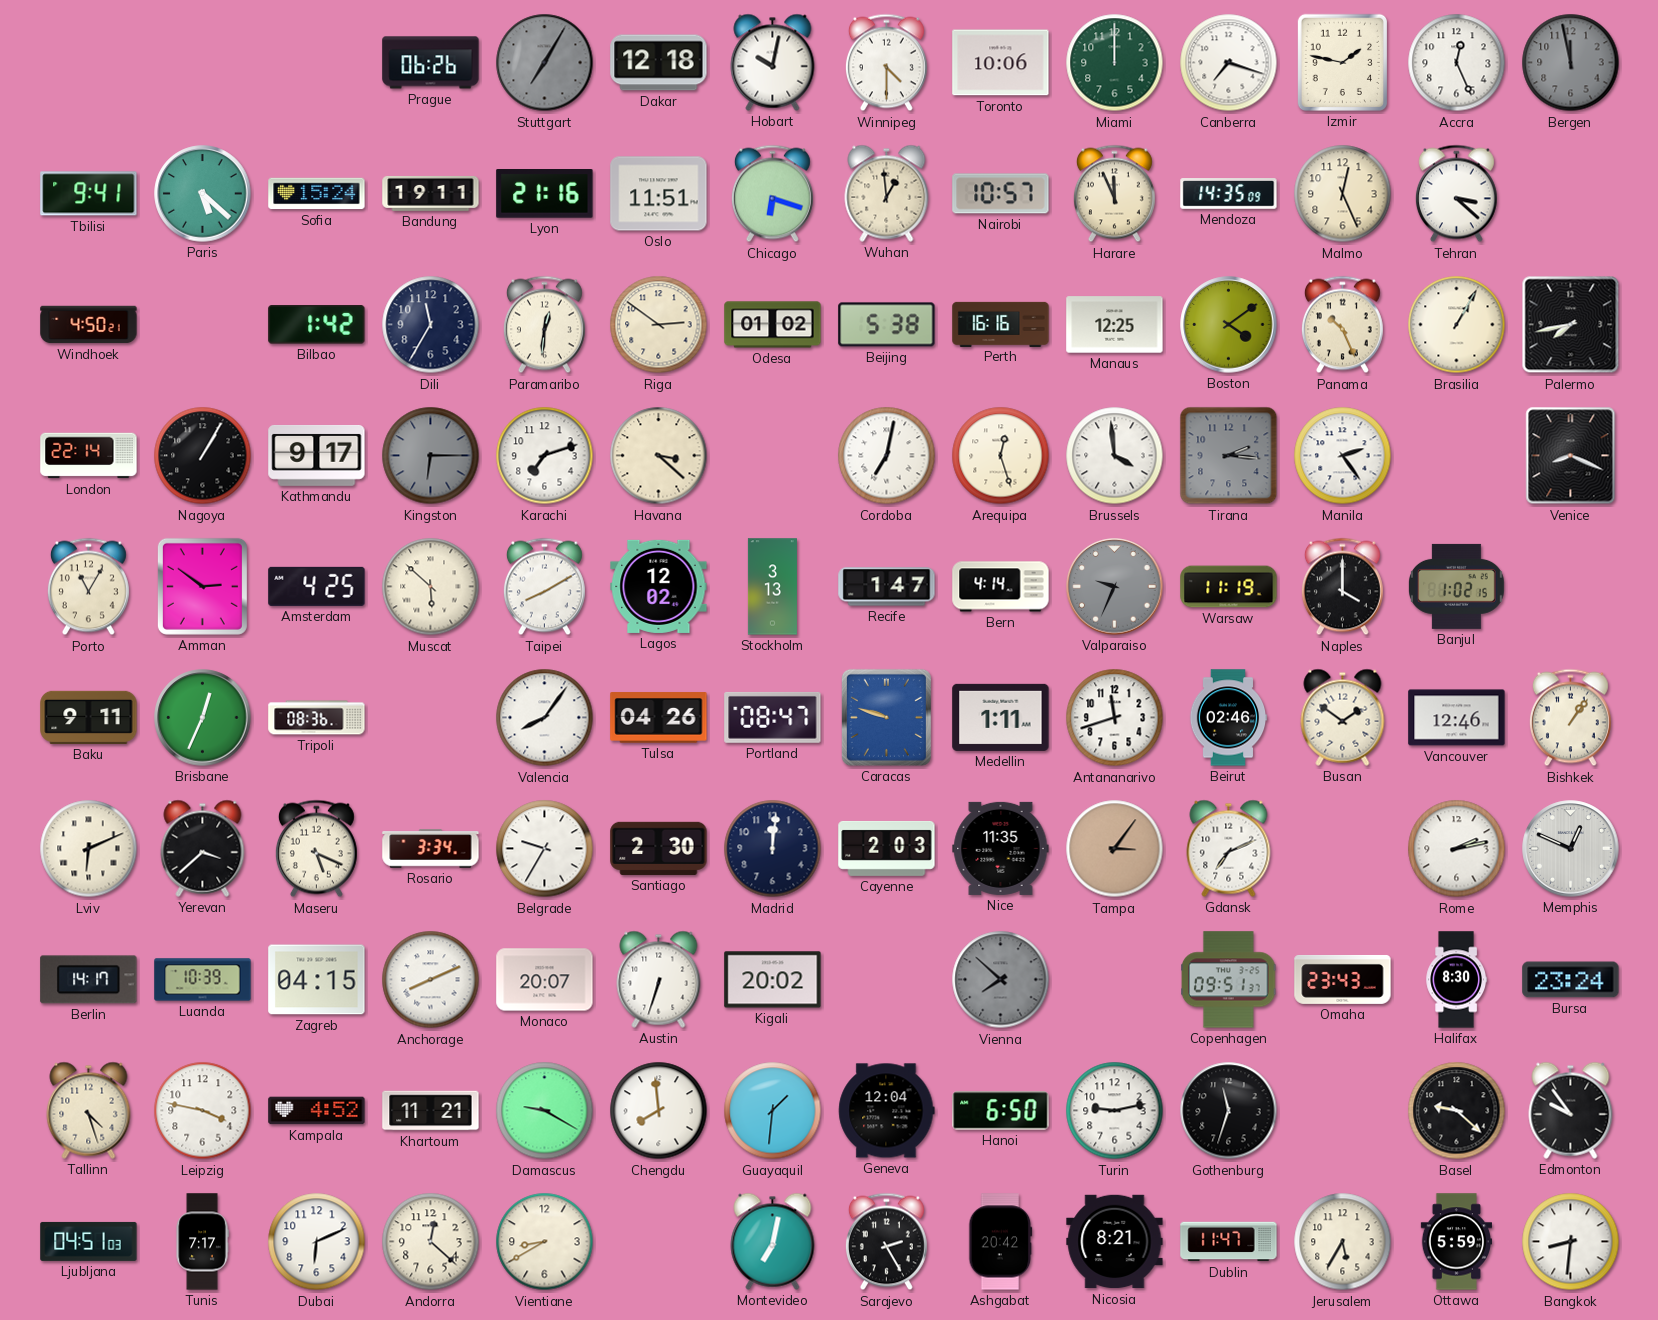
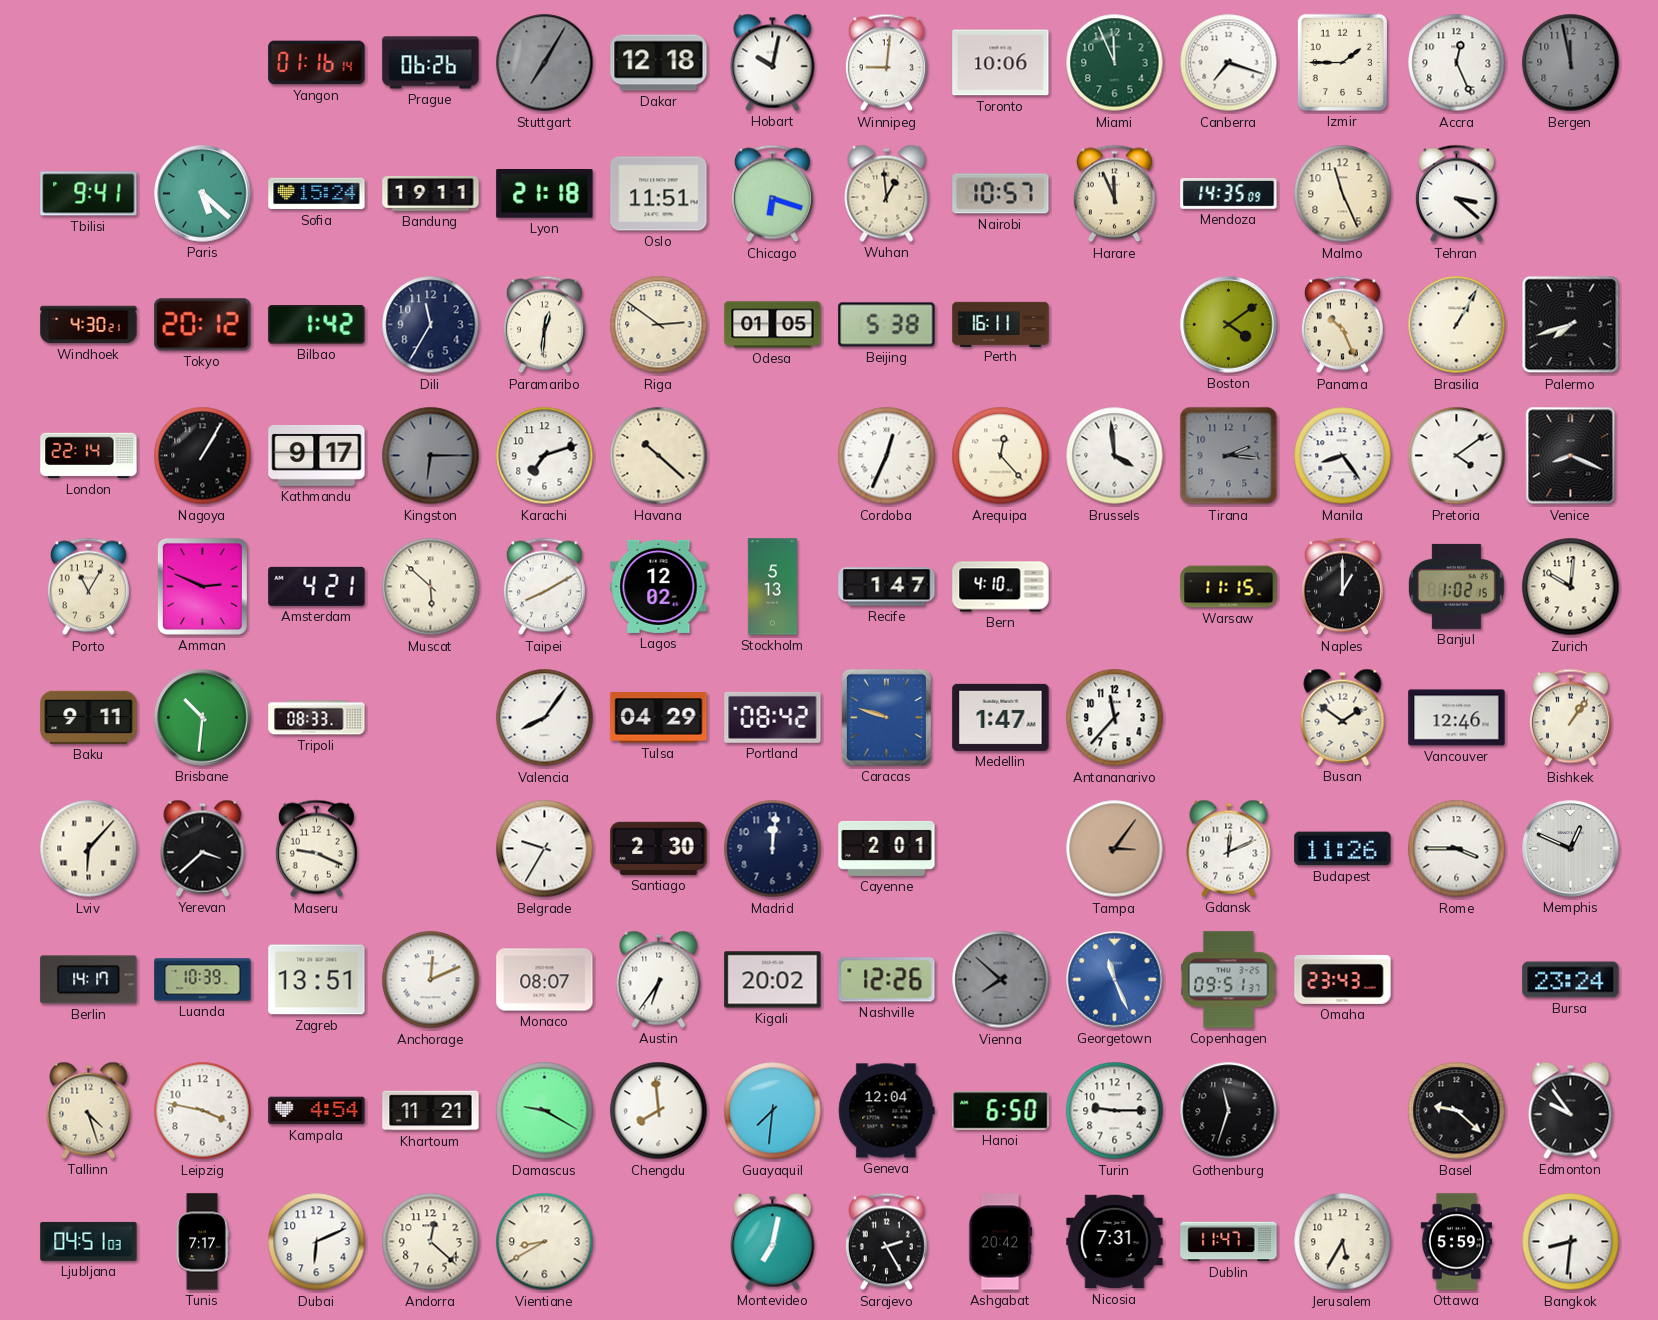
Yangon: none -> 01:16
Winnipeg: 4:30 -> 9:01
Miami: 12:00 -> 11:56
Izmir: 1:47 -> 1:45
Lyon: 21:16 -> 21:18
Malmo: 12:26 -> 11:26
Windhoek: 4:50 -> 4:30
Tokyo: none -> 20:12
Odesa: 01:02 -> 01:05
Perth: 16:16 -> 16:11
Manaus: 12:25 -> none
Palermo: 7:43 -> 7:42
Havana: 3:22 -> 10:22
Cordoba: 7:02 -> 12:34
Arequipa: 12:27 -> 12:23
Manila: 2:24 -> 8:24
Pretoria: none -> 4:09
Amman: 2:51 -> 2:49
Amsterdam: 4:25 -> 4:21
Stockholm: 3:13 -> 5:13
Bern: 4:14 -> 4:10
Valparaiso: 9:34 -> none
Warsaw: 11:19 -> 11:15
Naples: 4:00 -> 1:00
Zurich: none -> 10:01
Brisbane: 12:34 -> 10:31
Tripoli: 08:36 -> 08:33
Tulsa: 04:26 -> 04:29
Portland: 08:47 -> 08:42
Medellin: 1:11 -> 1:47
Antananarivo: 11:42 -> 11:37
Beirut: 02:46 -> none
Lviv: 6:11 -> 6:07
Maseru: 5:19 -> 9:19
Rosario: 3:34 -> none
Cayenne: 2:03 -> 2:01
Nice: 11:35 -> none
Gdansk: 7:11 -> 12:11
Budapest: none -> 11:26
Rome: 2:13 -> 3:45
Zagreb: 04:15 -> 13:51
Anchorage: 8:11 -> 12:11
Monaco: 20:07 -> 08:07
Austin: 6:33 -> 6:36
Nashville: none -> 12:26
Georgetown: none -> 11:26
Halifax: 8:30 -> none
Kampala: 4:52 -> 4:54
Guayaquil: 1:31 -> 7:31
Turin: 9:13 -> 9:15
Nicosia: 8:21 -> 7:31
